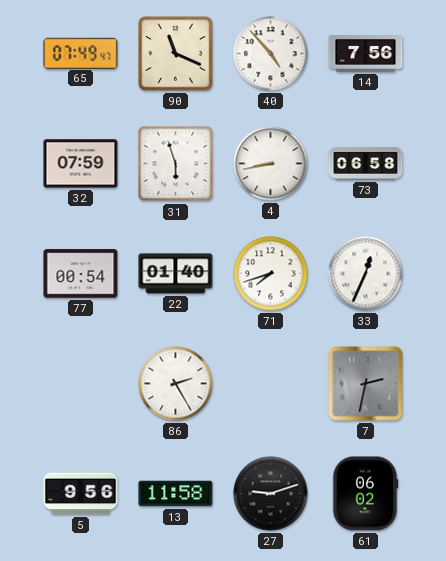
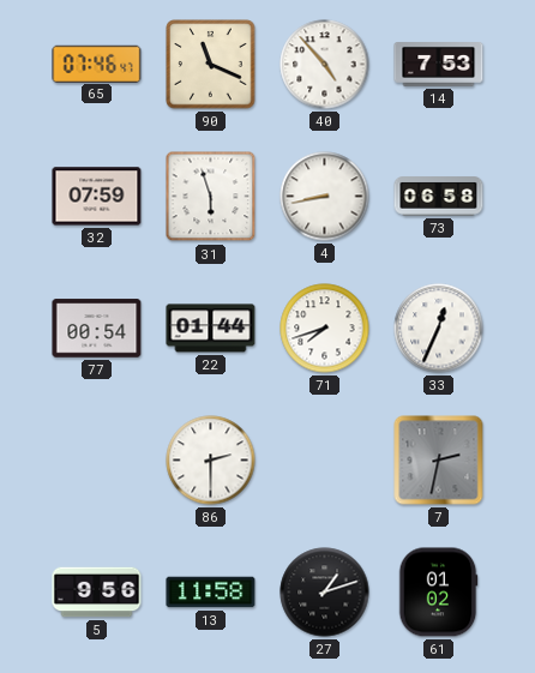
65: 07:49 -> 07:46
14: 7:56 -> 7:53
22: 01:40 -> 01:44
86: 2:25 -> 2:30
27: 9:12 -> 1:12
61: 06:02 -> 01:02
